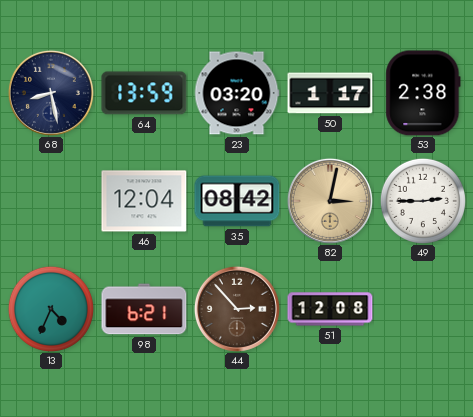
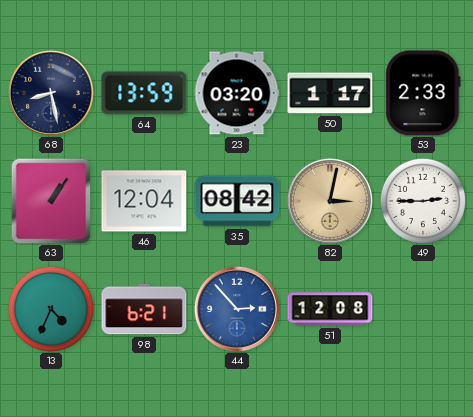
53: 2:38 -> 2:33
63: none -> 1:06
44 dial: brown -> blue
